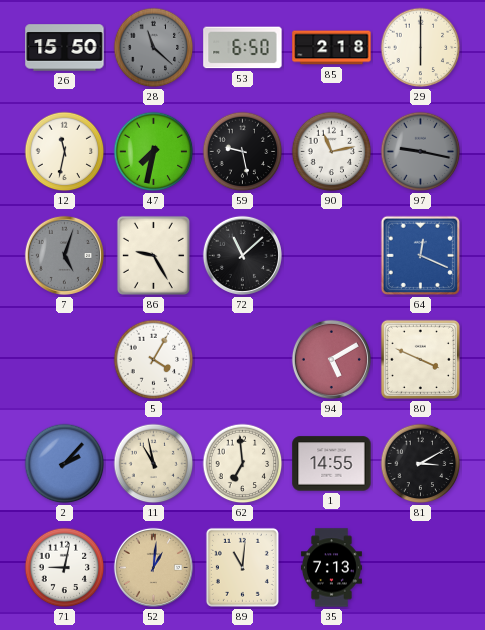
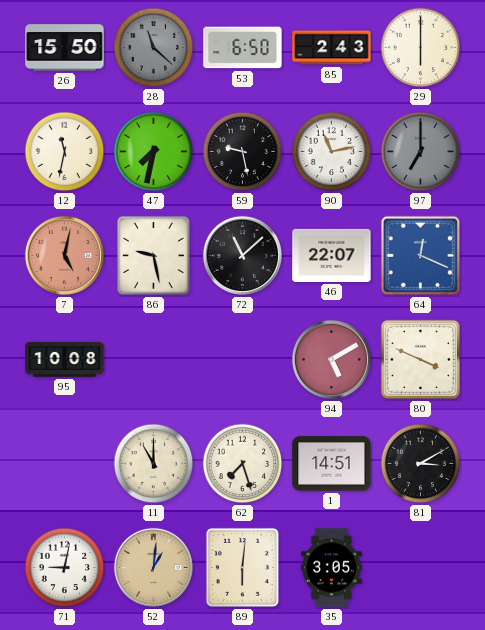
85: 2:18 -> 2:43
97: 9:17 -> 7:00
7: 5:03 -> 5:02
7 dial: grey -> salmon
86: 9:25 -> 9:28
46: none -> 22:07
95: none -> 10:08
5: 4:05 -> none
2: 2:07 -> none
11: 10:58 -> 11:00
62: 6:59 -> 7:27
1: 14:55 -> 14:51
89: 11:01 -> 6:01
35: 7:13 -> 3:05
